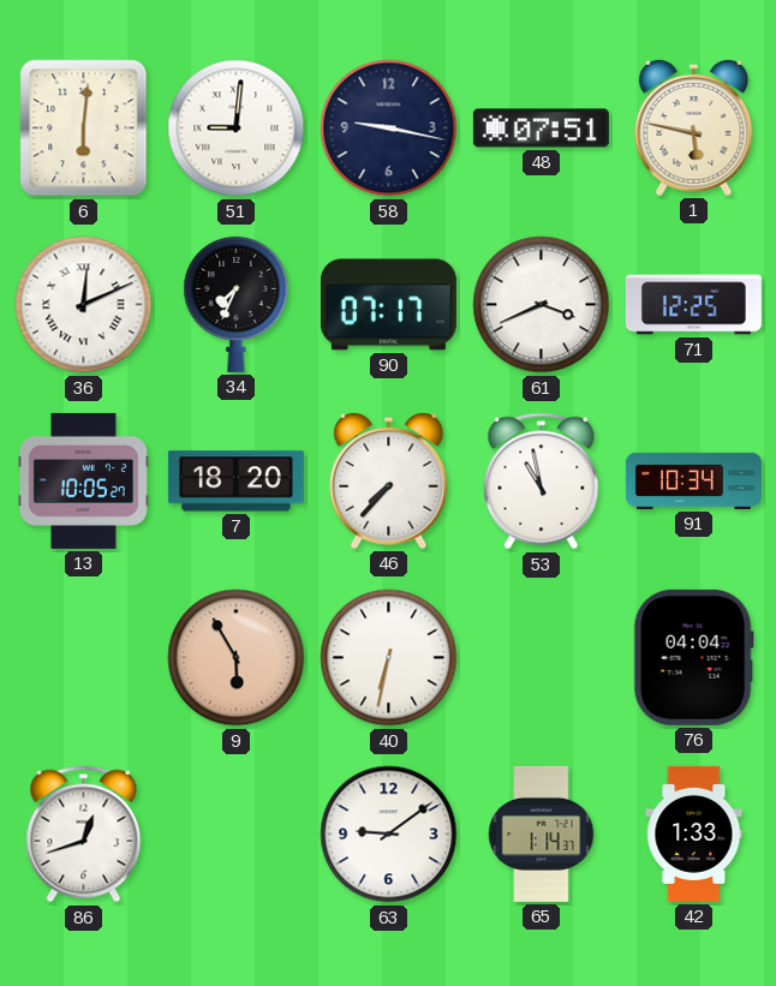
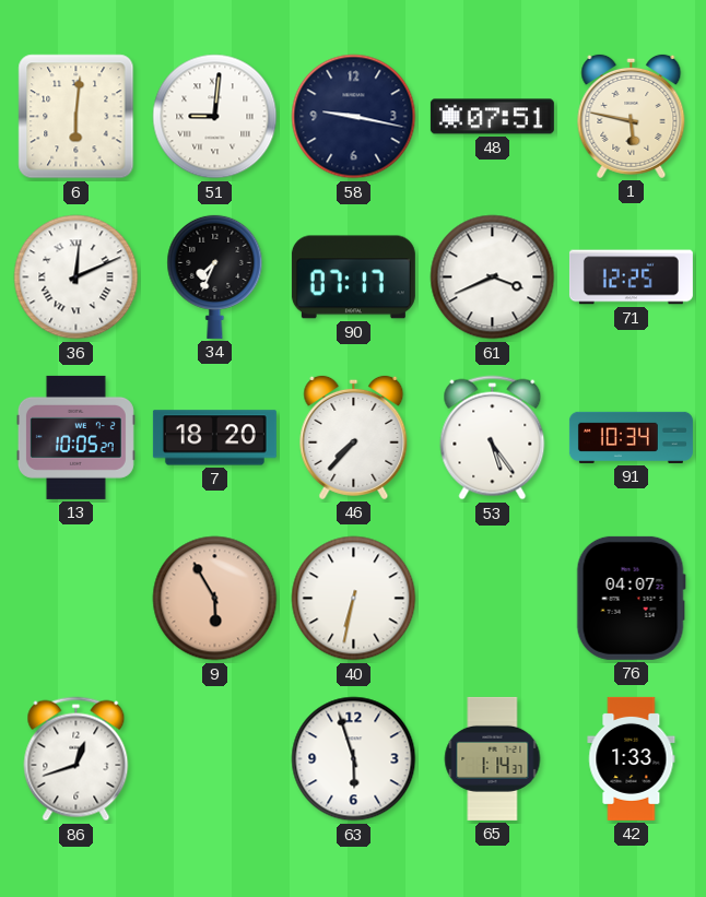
53: 10:58 -> 5:24
76: 04:04 -> 04:07
63: 9:09 -> 5:57
